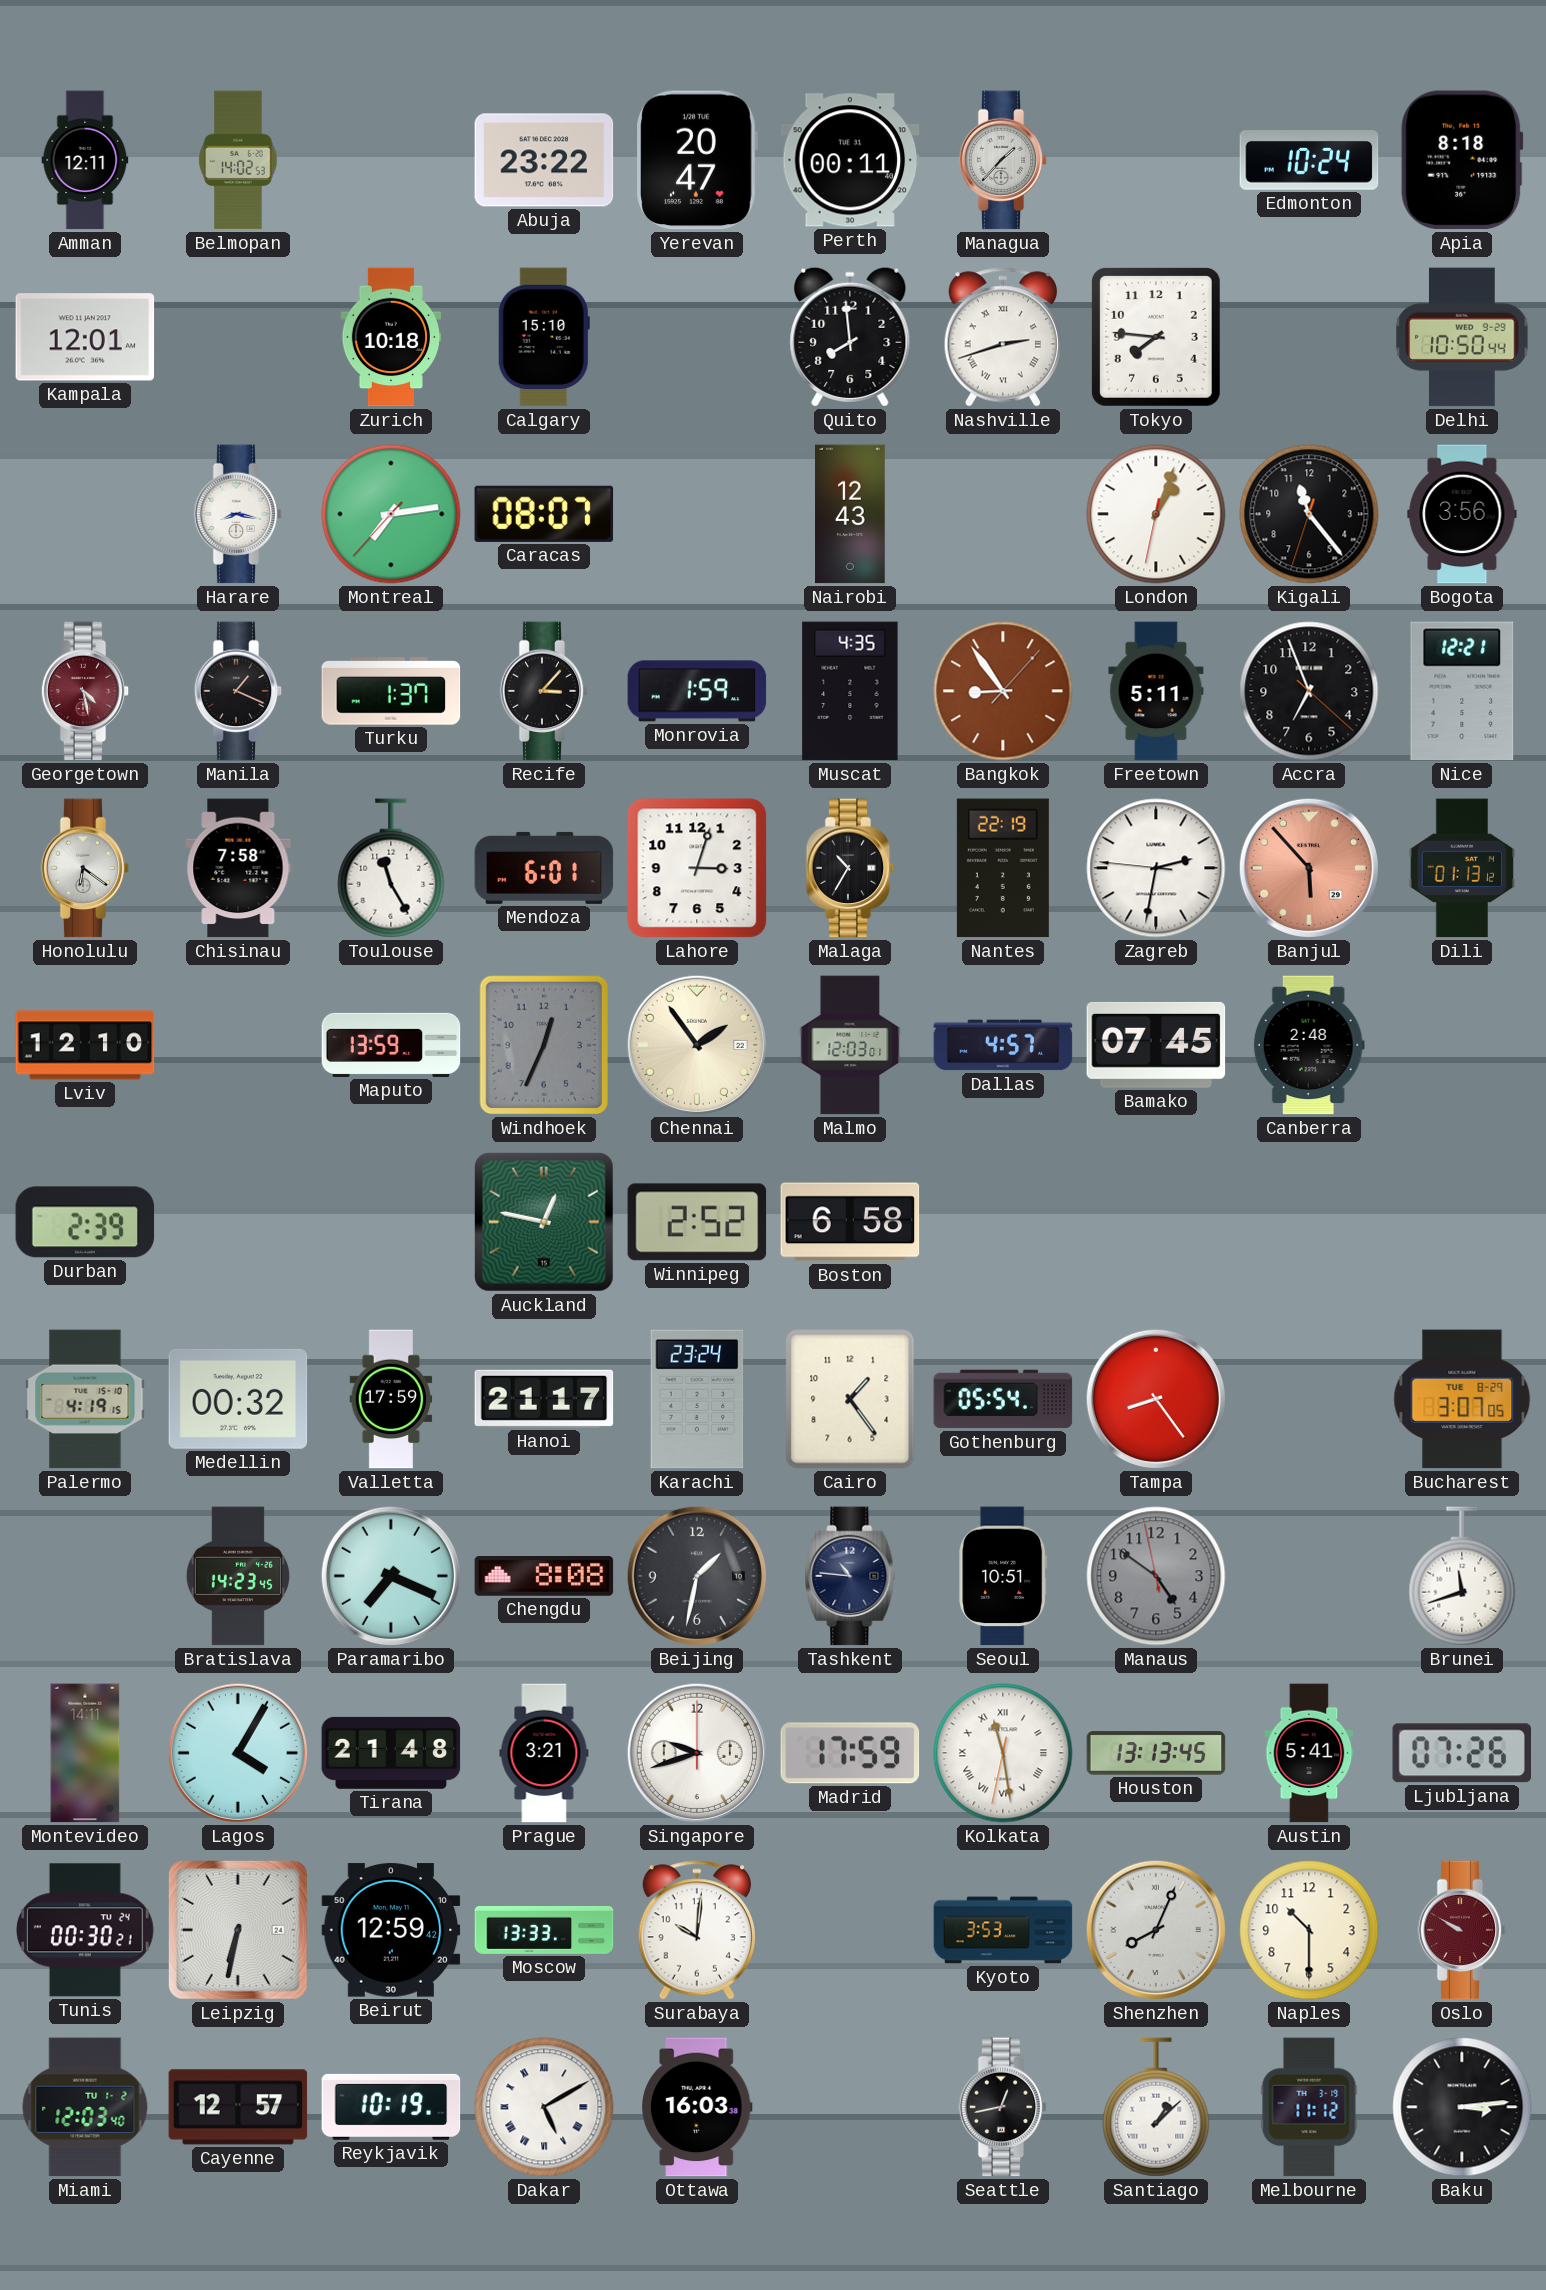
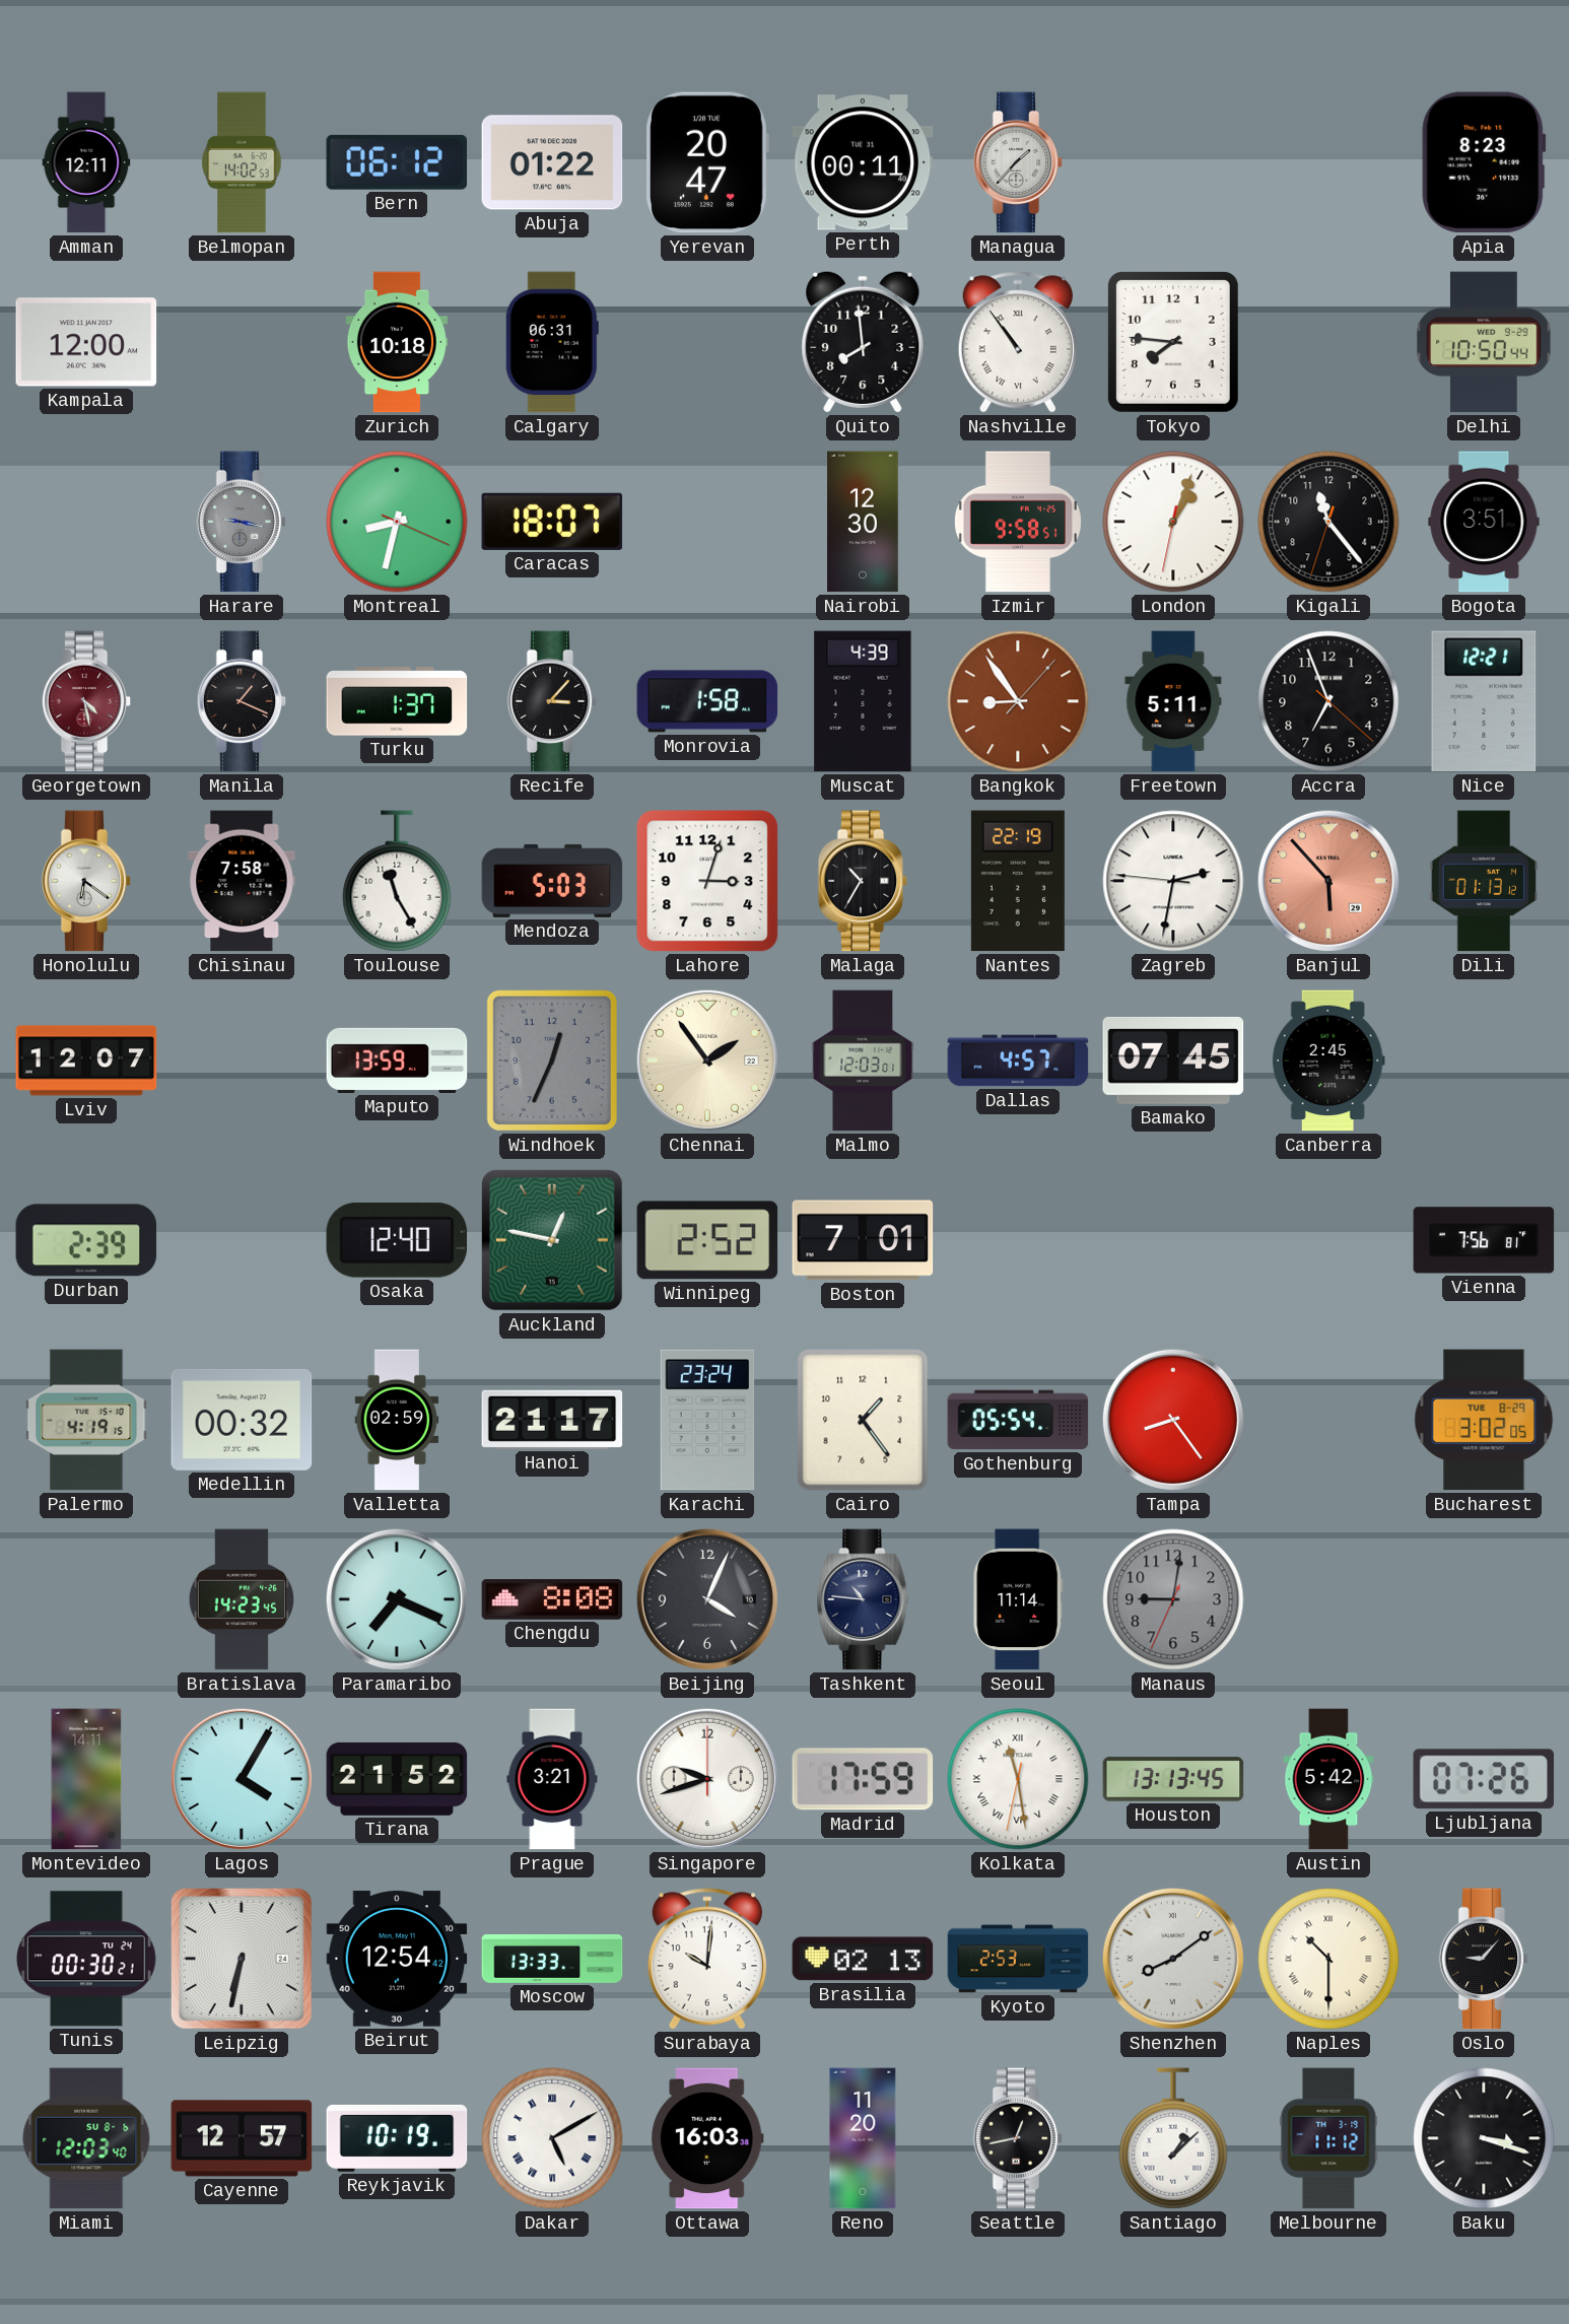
Bern: none -> 06:12
Abuja: 23:22 -> 01:22
Edmonton: 10:24 -> none
Apia: 8:18 -> 8:23
Kampala: 12:01 -> 12:00
Calgary: 15:10 -> 06:31
Nashville: 2:42 -> 10:54
Harare: 8:17 -> 9:17
Harare dial: white -> grey
Montreal: 7:13 -> 8:32
Caracas: 08:07 -> 18:07
Nairobi: 12:43 -> 12:30
Izmir: none -> 9:58
Bogota: 3:56 -> 3:51
Monrovia: 1:59 -> 1:58
Muscat: 4:35 -> 4:39
Mendoza: 6:01 -> 5:03
Lviv: 12:10 -> 12:07
Canberra: 2:48 -> 2:45
Osaka: none -> 12:40
Boston: 6:58 -> 7:01
Vienna: none -> 7:56
Valletta: 17:59 -> 02:59
Bucharest: 3:07 -> 3:02
Beijing: 1:32 -> 4:04
Seoul: 10:51 -> 11:14
Manaus: 4:50 -> 9:01
Brunei: 11:42 -> none
Tirana: 21:48 -> 21:52
Austin: 5:41 -> 5:42
Beirut: 12:59 -> 12:54
Brasilia: none -> 02:13
Kyoto: 3:53 -> 2:53
Shenzhen: 8:04 -> 8:09
Naples numerals: Arabic -> Roman
Oslo: 9:50 -> 9:07
Oslo dial: burgundy -> black
Miami date: TU 1-2 -> SU 8-6
Reno: none -> 11:20
Baku: 3:14 -> 3:18
